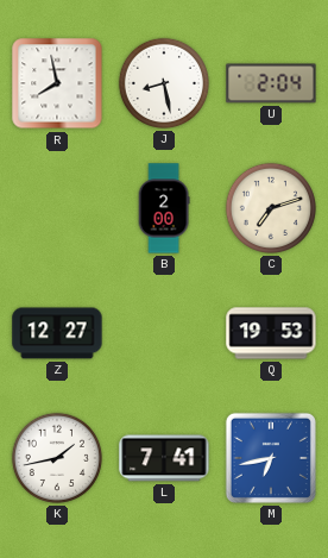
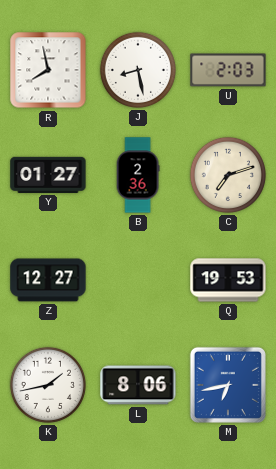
U: 2:04 -> 2:03
Y: none -> 01:27
B: 2:00 -> 2:36
L: 7:41 -> 8:06
